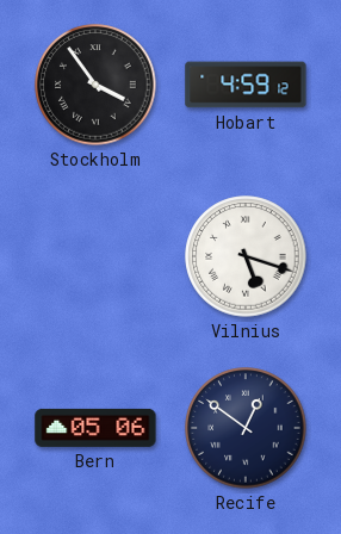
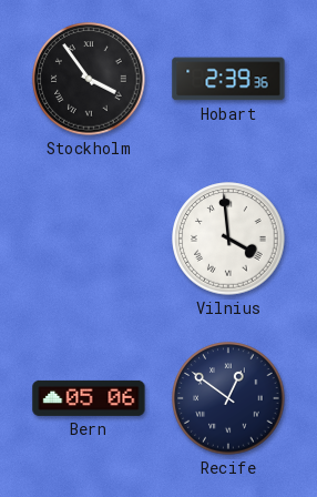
Hobart: 4:59 -> 2:39
Vilnius: 5:18 -> 3:59
